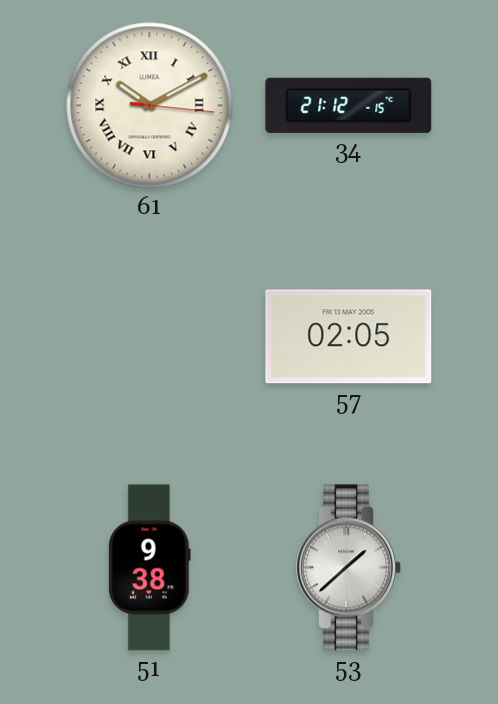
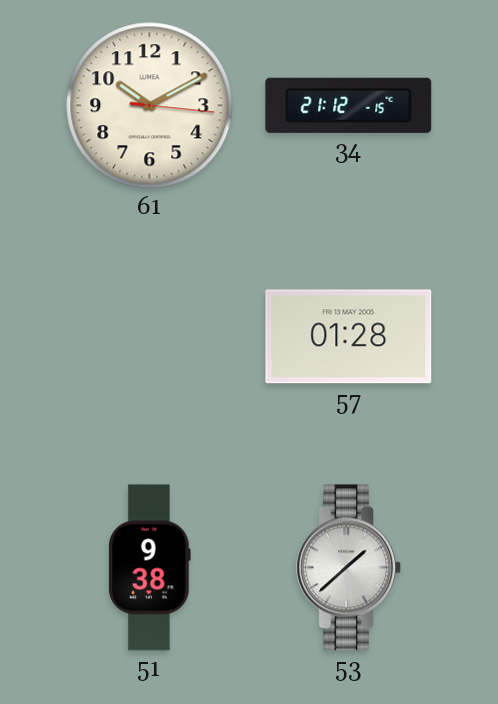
61 numerals: Roman -> Arabic
57: 02:05 -> 01:28
